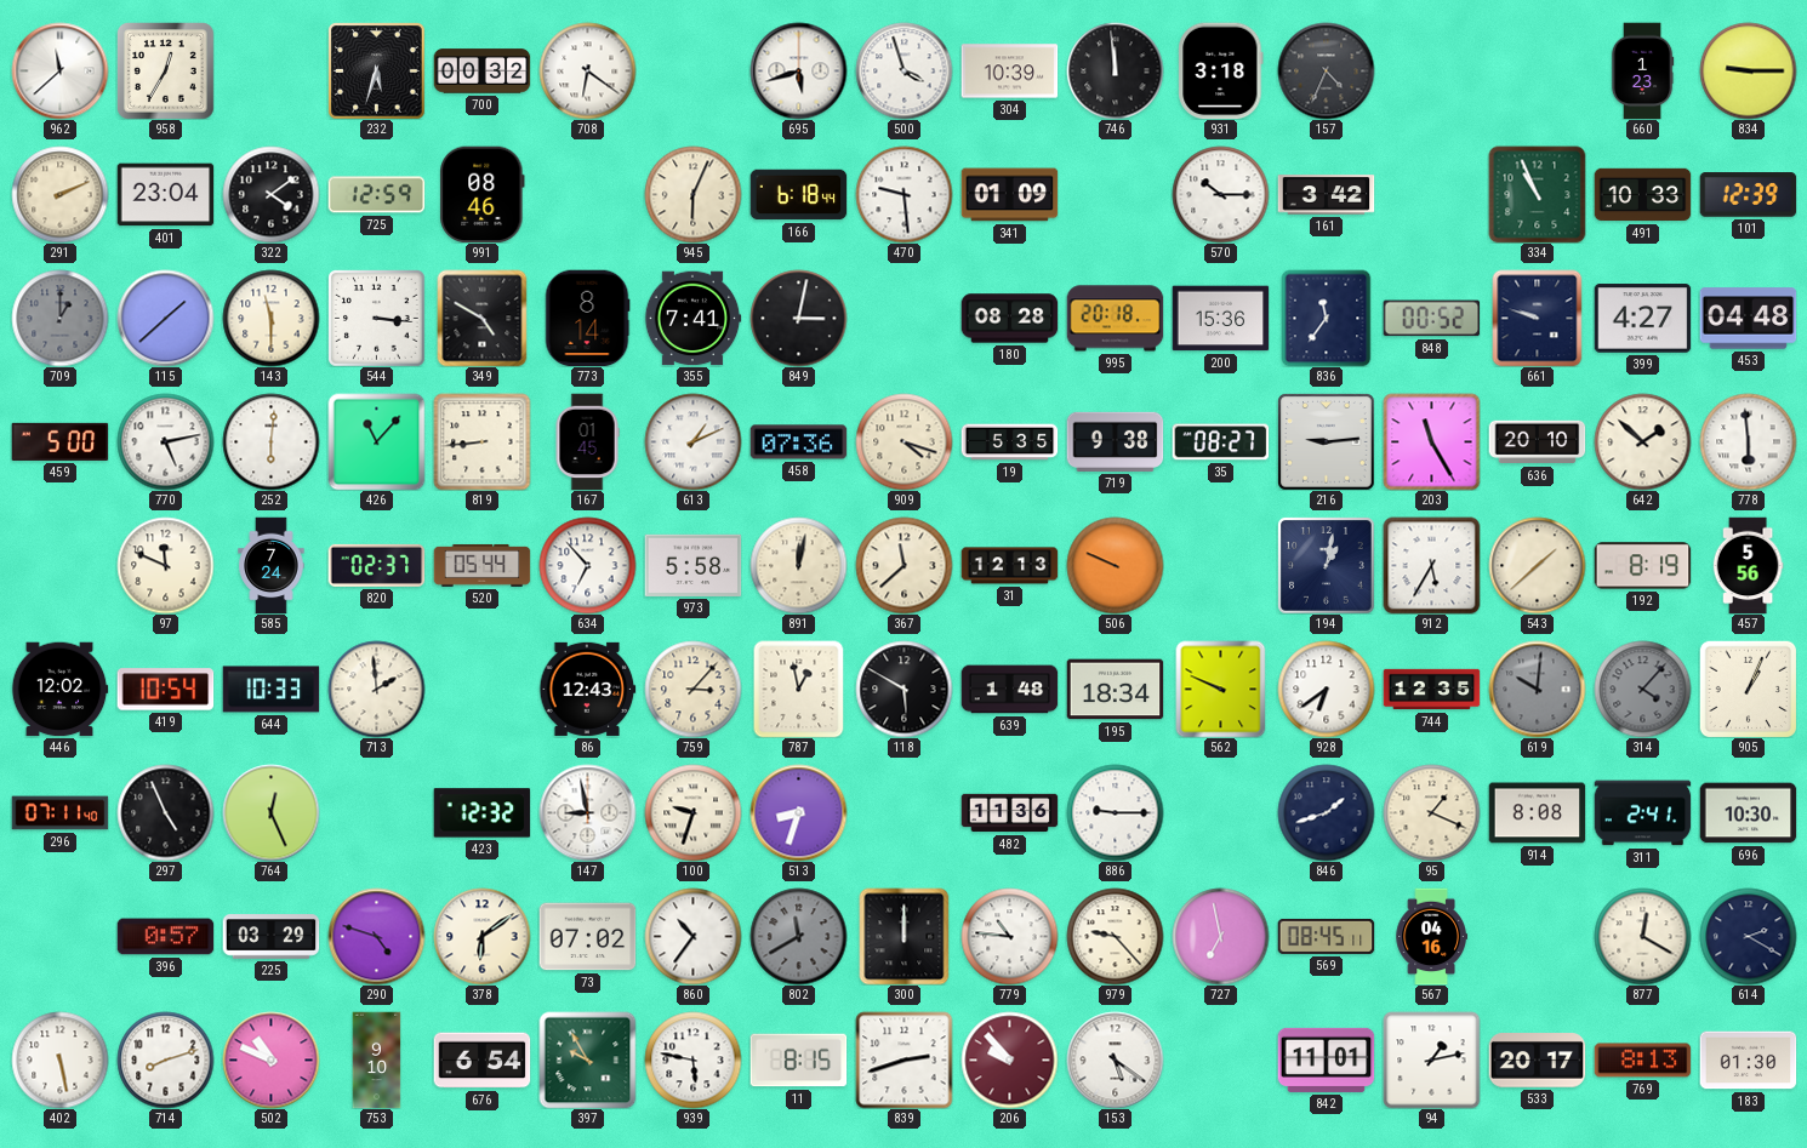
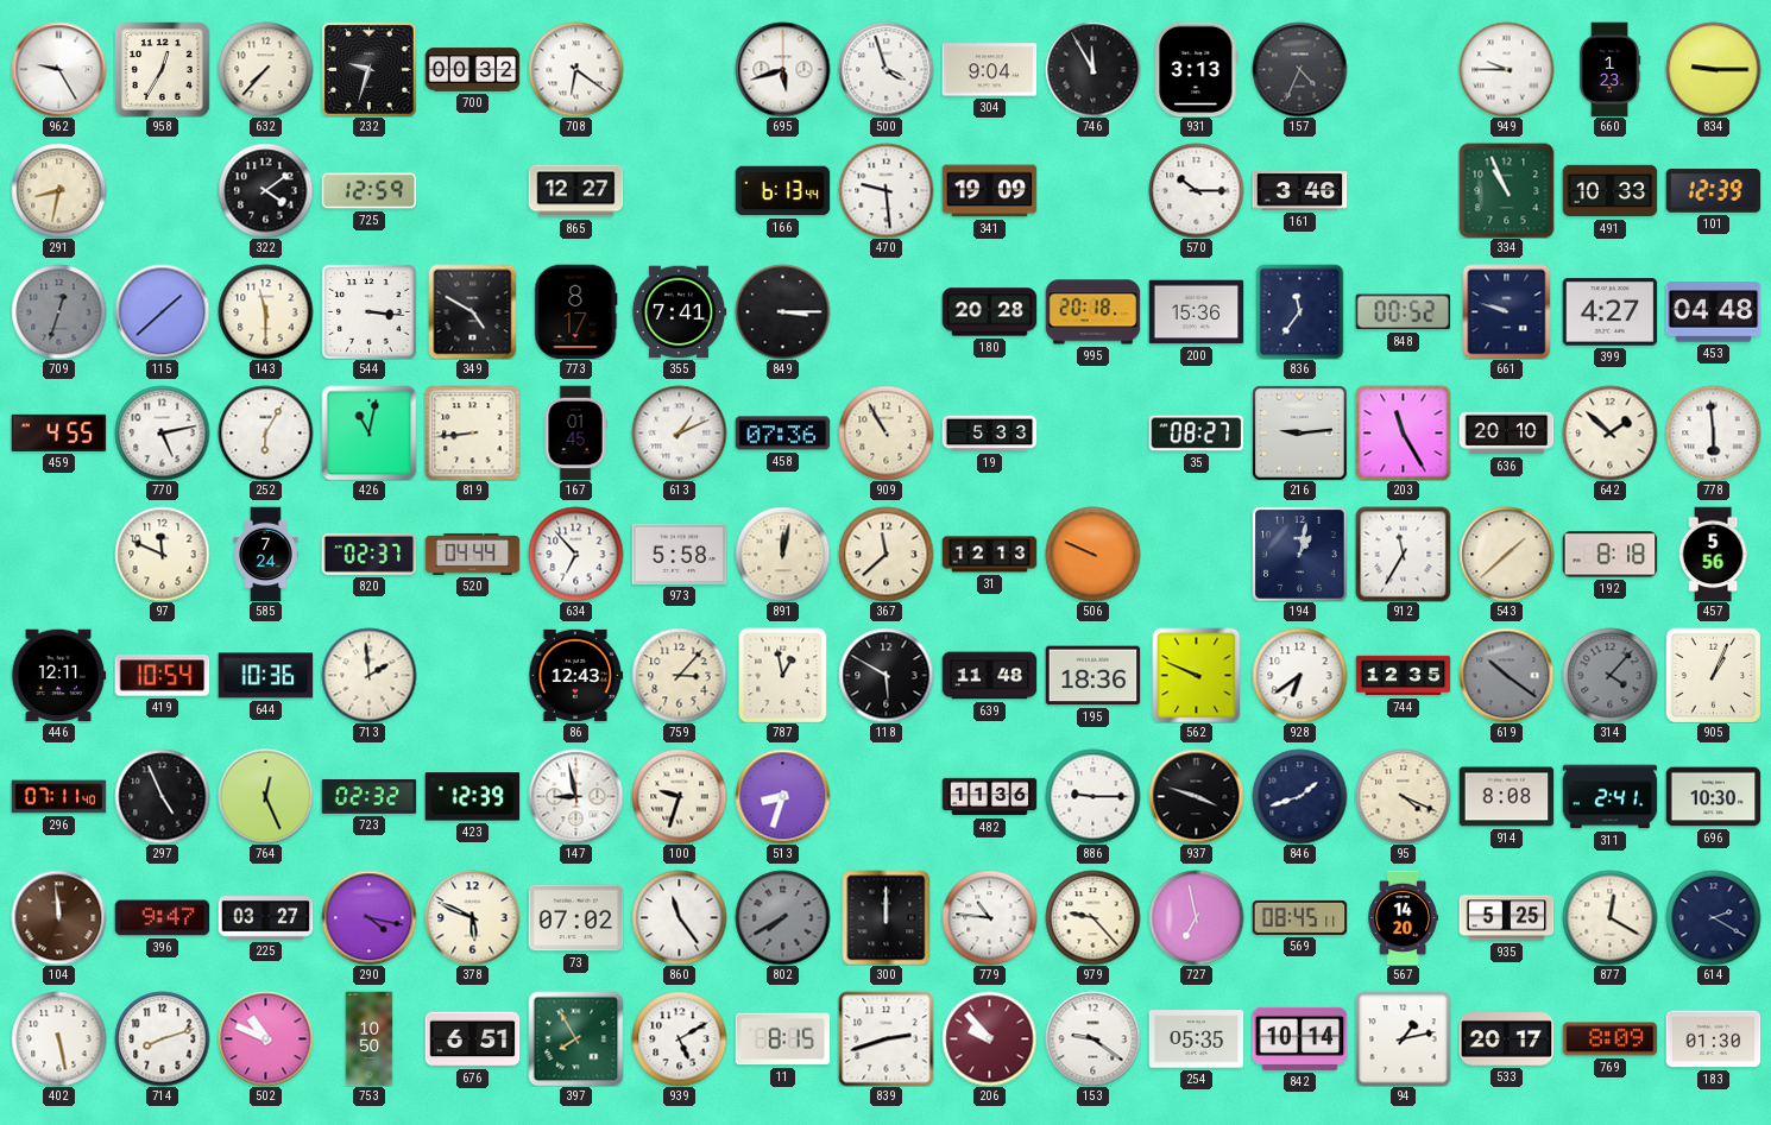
962: 11:38 -> 9:25
632: none -> 7:37
232: 5:33 -> 9:33
304: 10:39 -> 9:04
746: 11:59 -> 11:55
931: 3:18 -> 3:13
949: none -> 9:45
291: 2:11 -> 8:32
401: 23:04 -> none
991: 08:46 -> none
865: none -> 12:27
945: 6:04 -> none
166: 6:18 -> 6:13
341: 01:09 -> 19:09
161: 3:42 -> 3:46
709: 1:00 -> 12:33
773: 8:14 -> 8:17
849: 3:02 -> 3:15
180: 08:28 -> 20:28
459: 5:00 -> 4:55
252: 6:01 -> 6:05
426: 11:07 -> 11:02
909: 4:18 -> 10:55
19: 5:35 -> 5:33
719: 9:38 -> none
520: 05:44 -> 04:44
912: 5:35 -> 11:35
192: 8:19 -> 8:18
446: 12:02 -> 12:11
644: 10:33 -> 10:36
639: 1:48 -> 11:48
195: 18:34 -> 18:36
619: 10:01 -> 10:21
723: none -> 02:32
423: 12:32 -> 12:39
937: none -> 3:48
95: 1:19 -> 4:19
104: none -> 11:59
396: 0:57 -> 9:47
225: 03:29 -> 03:27
290: 4:48 -> 4:17
378: 6:09 -> 5:49
860: 10:36 -> 11:24
802: 11:40 -> 7:40
567: 04:16 -> 14:20
935: none -> 5:25
753: 9:10 -> 10:50
676: 6:54 -> 6:51
397: 9:55 -> 7:55
939: 5:47 -> 5:10
153: 5:21 -> 9:21
254: none -> 05:35
842: 11:01 -> 10:14
769: 8:13 -> 8:09
